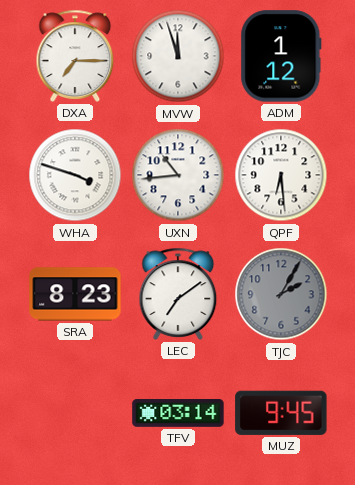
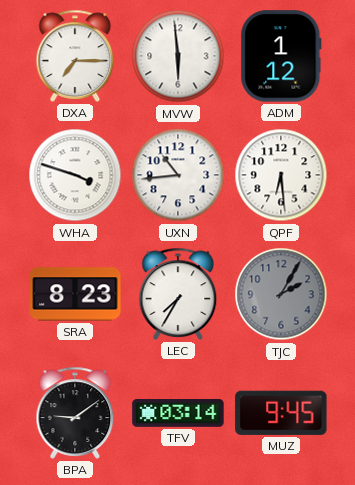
MVW: 11:57 -> 5:59
LEC: 7:09 -> 7:35
BPA: none -> 9:09
